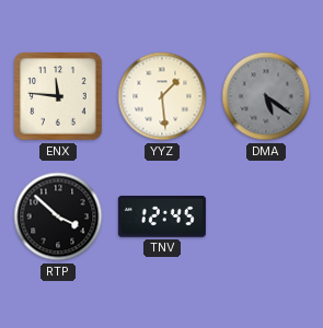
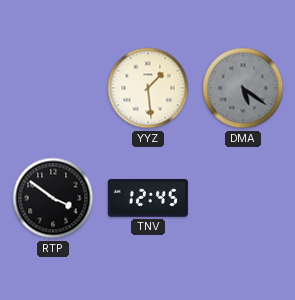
ENX: 11:46 -> none
RTP: 3:52 -> 3:51
